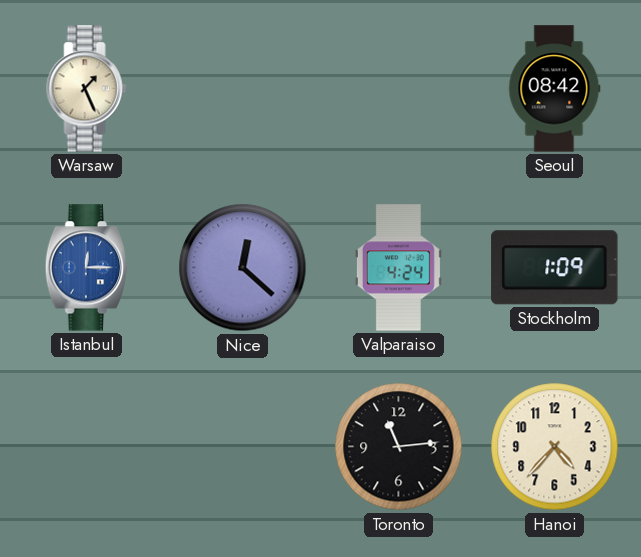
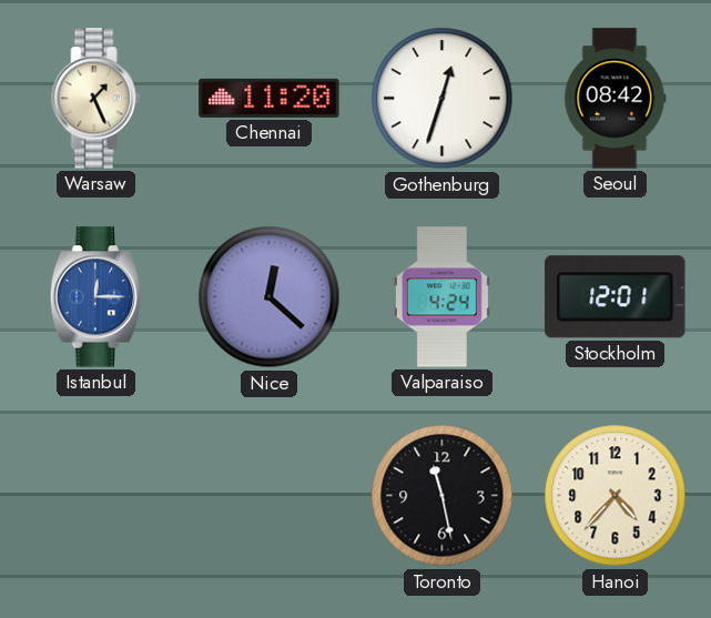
Chennai: none -> 11:20
Gothenburg: none -> 12:33
Stockholm: 1:09 -> 12:01
Toronto: 11:14 -> 11:28
